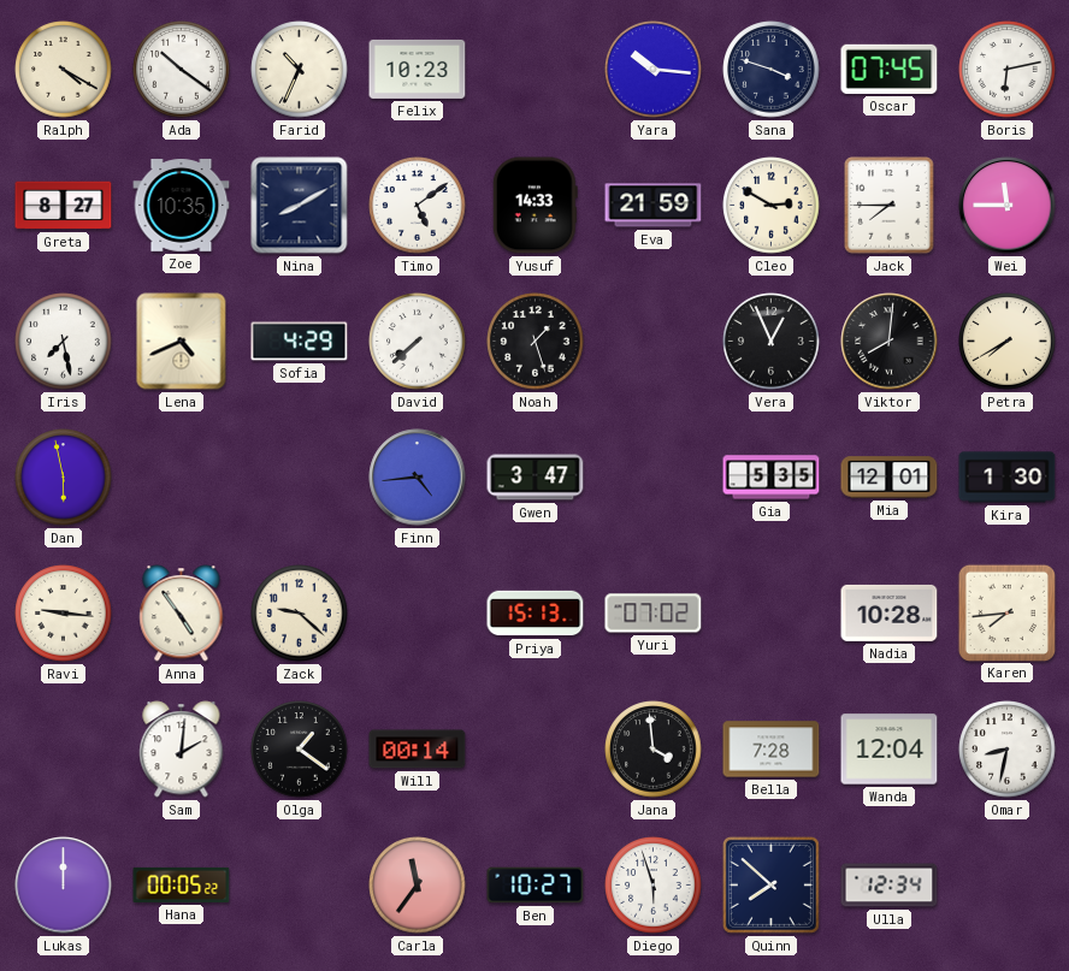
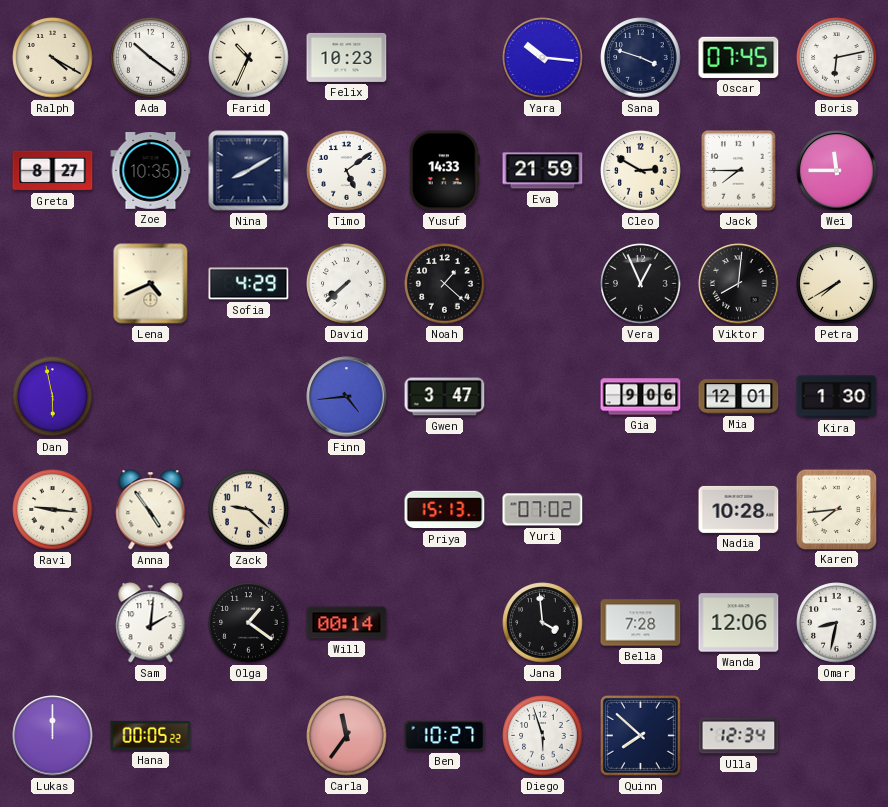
Iris: 7:28 -> none
Noah: 1:27 -> 1:22
Gia: 5:35 -> 9:06
Wanda: 12:04 -> 12:06
